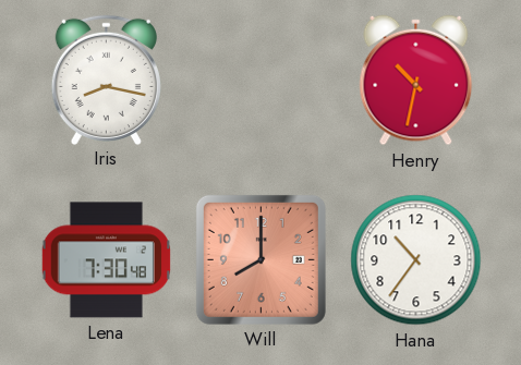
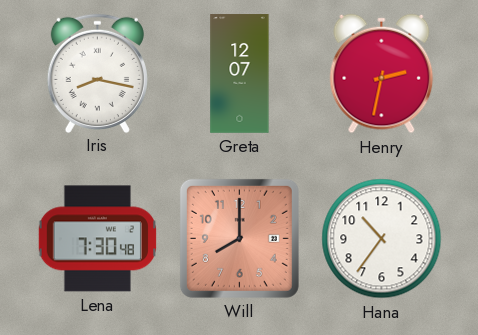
Greta: none -> 12:07
Henry: 10:32 -> 2:32
